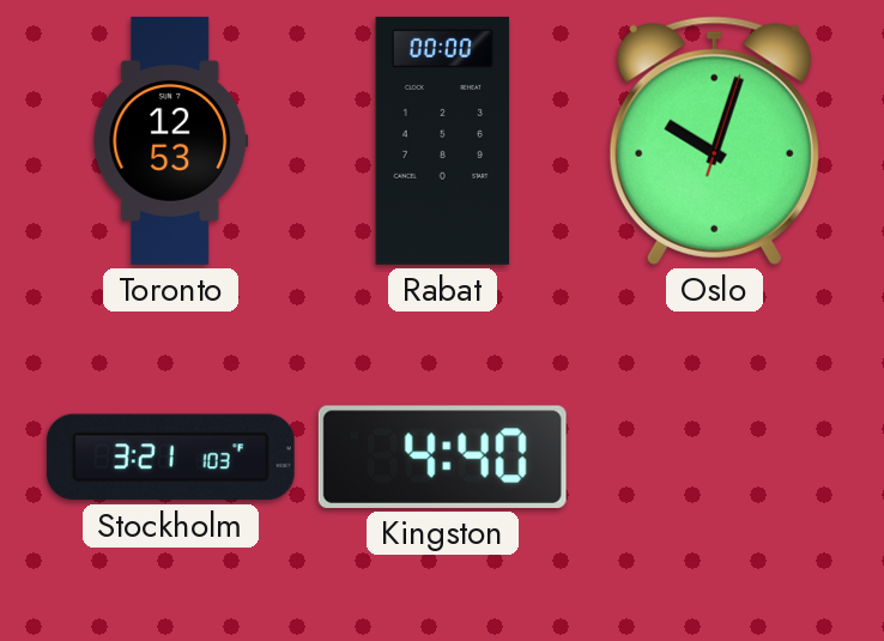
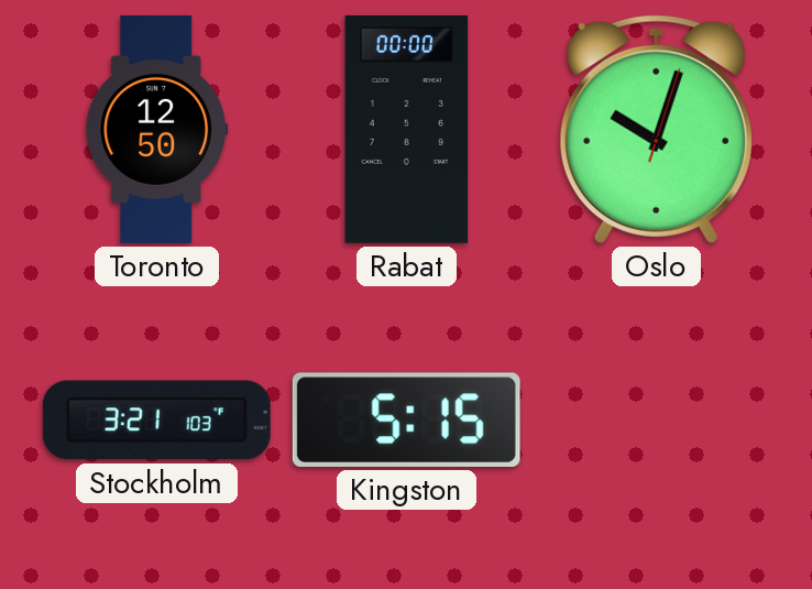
Toronto: 12:53 -> 12:50
Kingston: 4:40 -> 5:15
